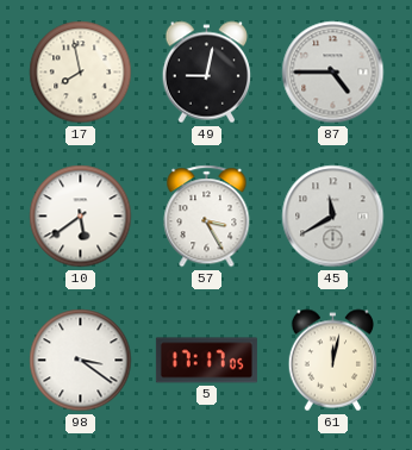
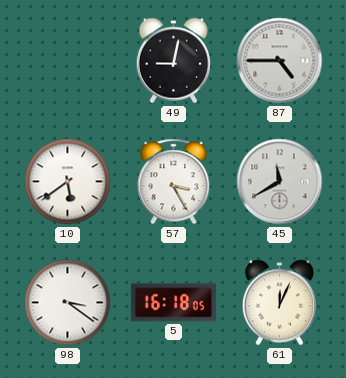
17: 7:58 -> none
5: 17:17 -> 16:18
61: 12:02 -> 12:04
